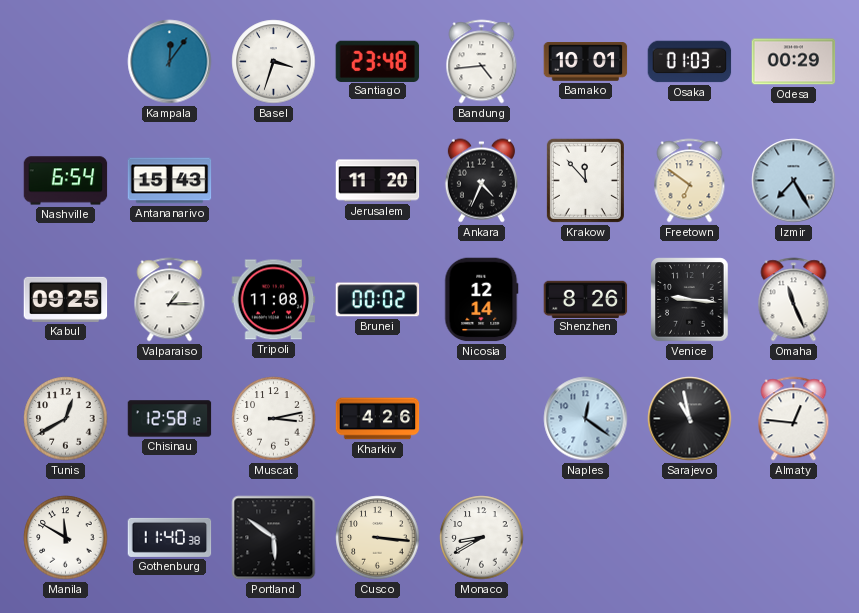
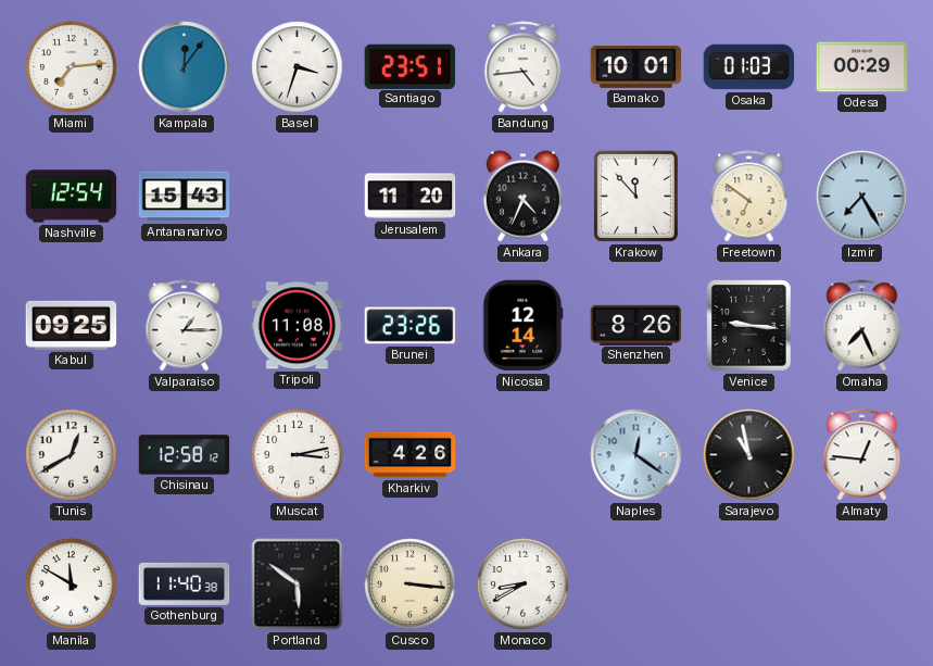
Miami: none -> 7:14
Santiago: 23:48 -> 23:51
Nashville: 6:54 -> 12:54
Brunei: 00:02 -> 23:26
Omaha: 11:26 -> 7:26
